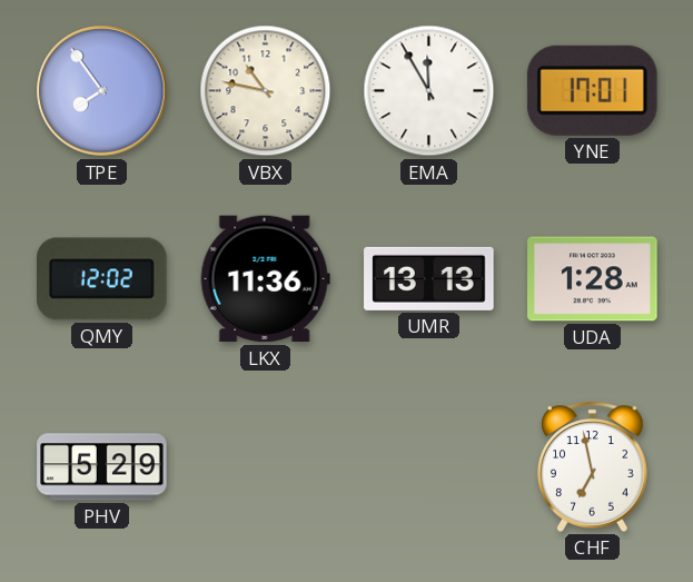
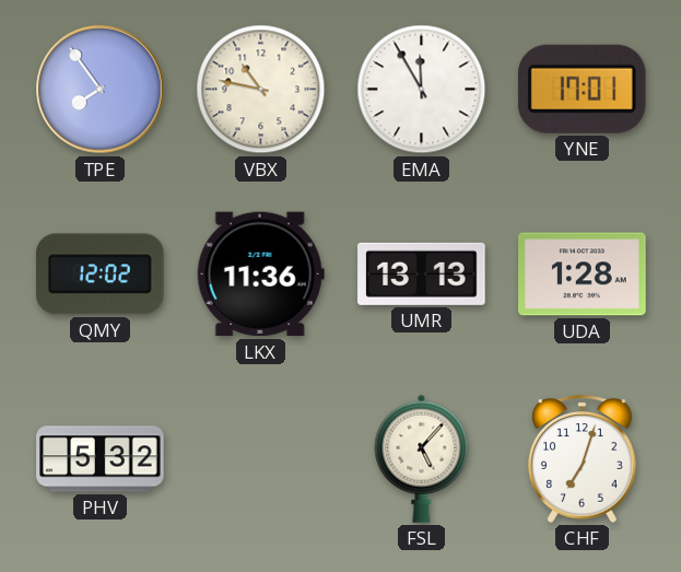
PHV: 5:29 -> 5:32
FSL: none -> 5:07
CHF: 6:58 -> 7:03
